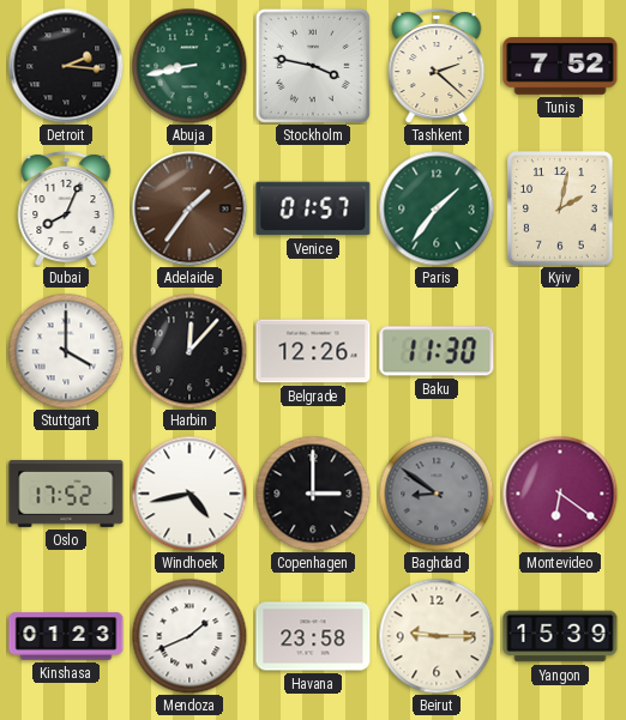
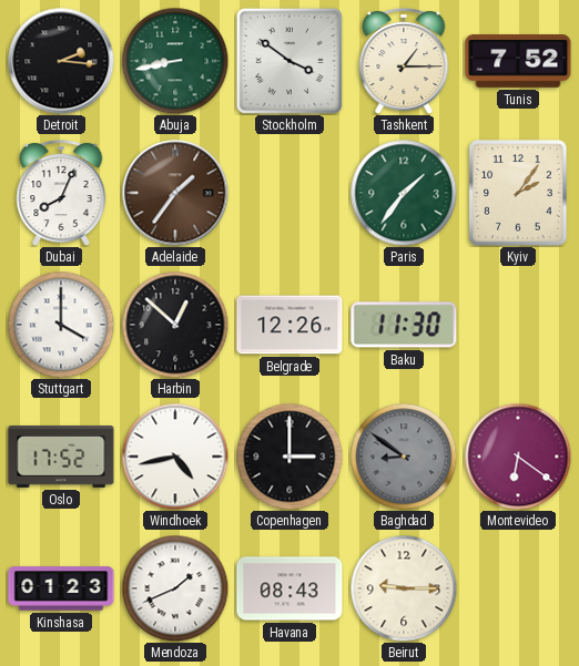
Stockholm: 3:47 -> 3:51
Tashkent: 2:22 -> 1:15
Venice: 01:57 -> none
Kyiv: 2:02 -> 2:06
Harbin: 12:07 -> 12:52
Havana: 23:58 -> 08:43
Yangon: 15:39 -> none
